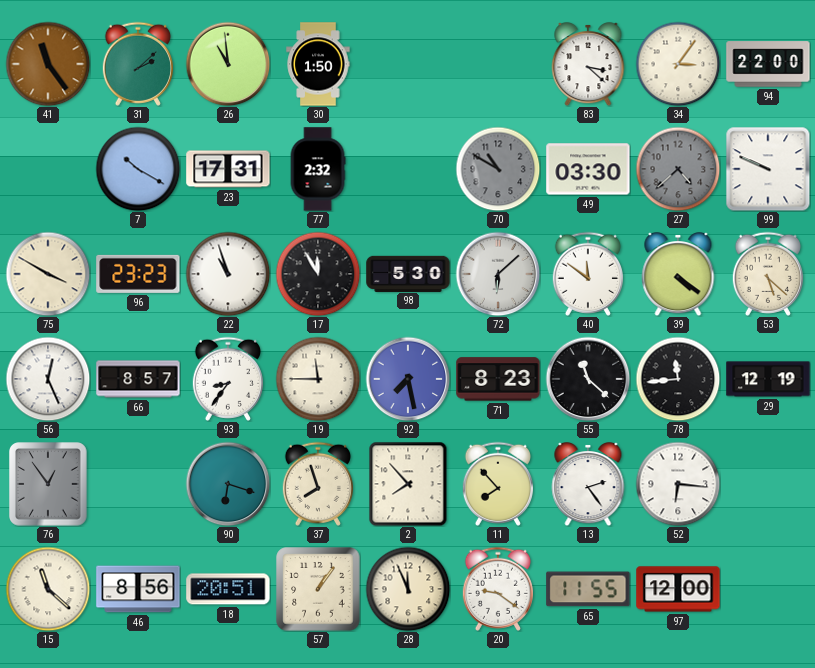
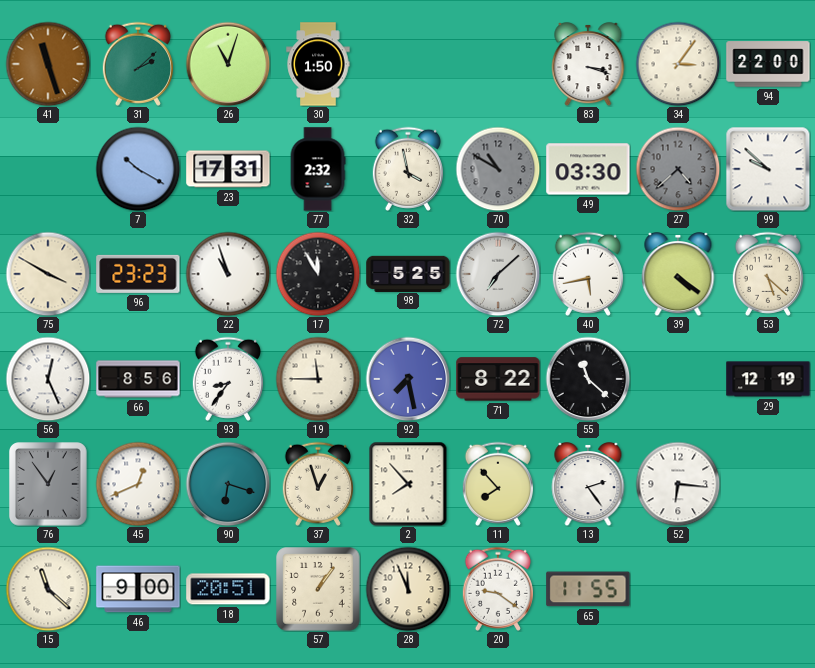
41: 11:24 -> 11:27
26: 10:59 -> 11:03
83: 3:22 -> 3:18
32: none -> 3:58
99: 9:49 -> 9:52
98: 5:30 -> 5:25
72: 6:08 -> 7:08
40: 11:51 -> 5:43
66: 8:57 -> 8:56
71: 8:23 -> 8:22
78: 11:44 -> none
45: none -> 12:41
37: 7:57 -> 12:57
46: 8:56 -> 9:00
97: 12:00 -> none
